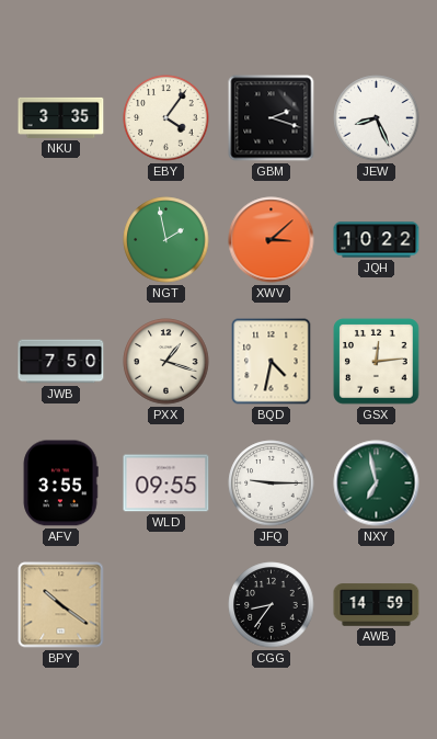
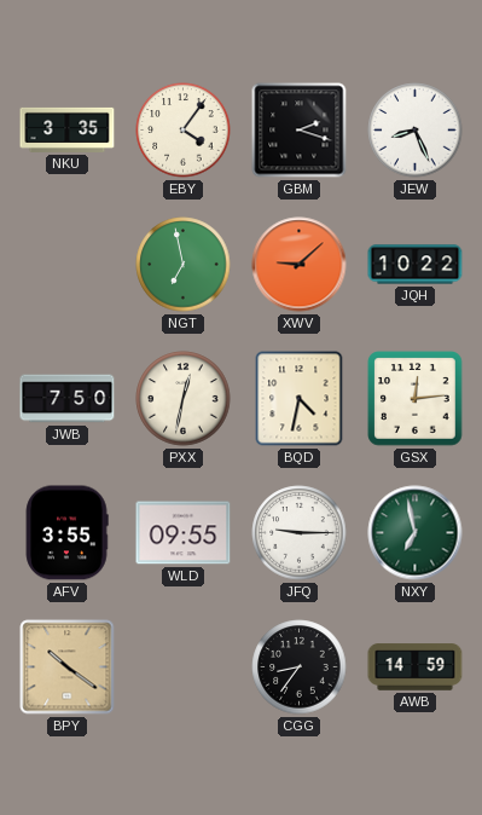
NGT: 1:58 -> 6:58
XWV: 3:08 -> 9:08
PXX: 1:18 -> 12:32
